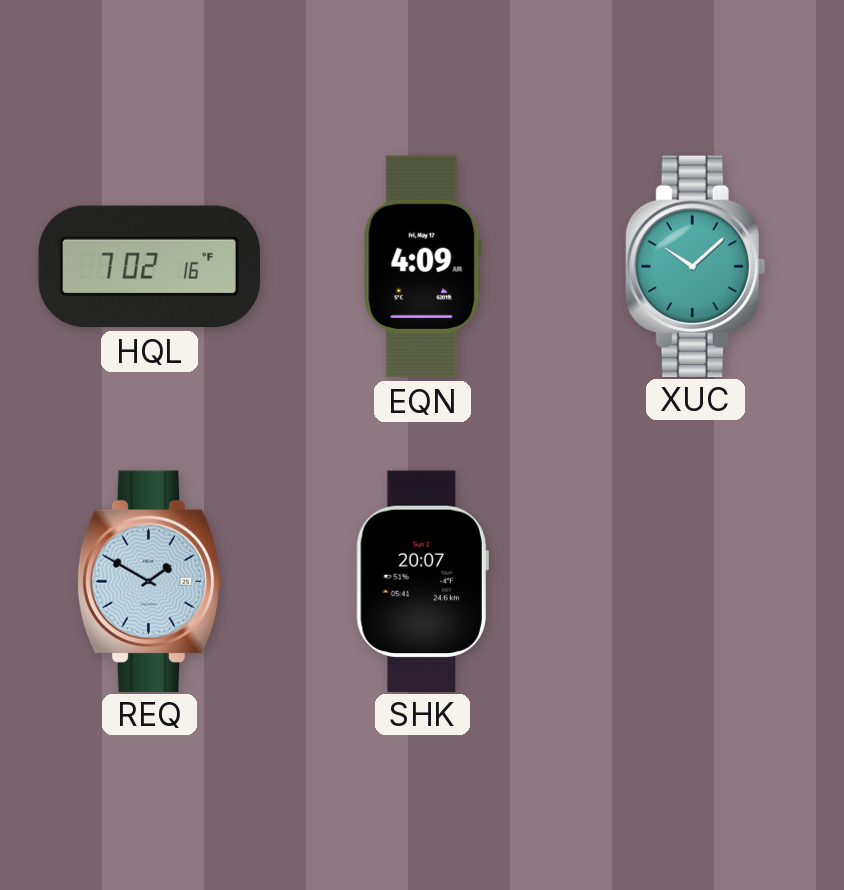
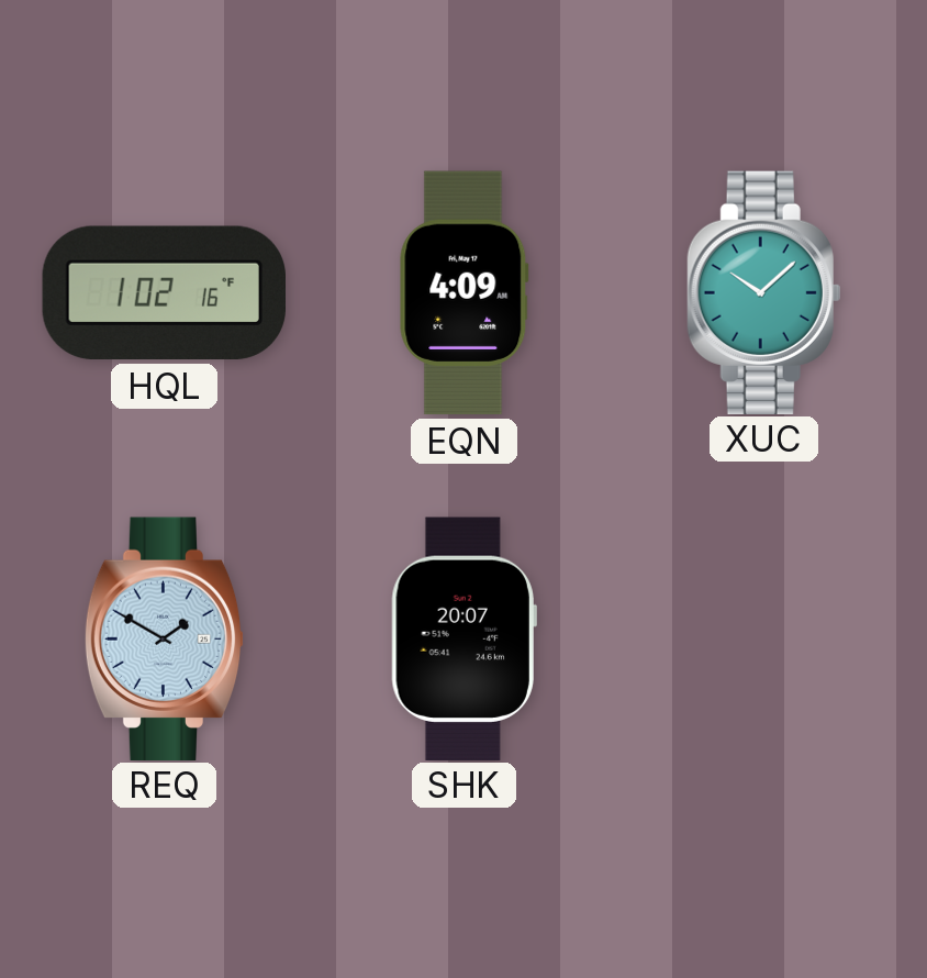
HQL: 7:02 -> 1:02
